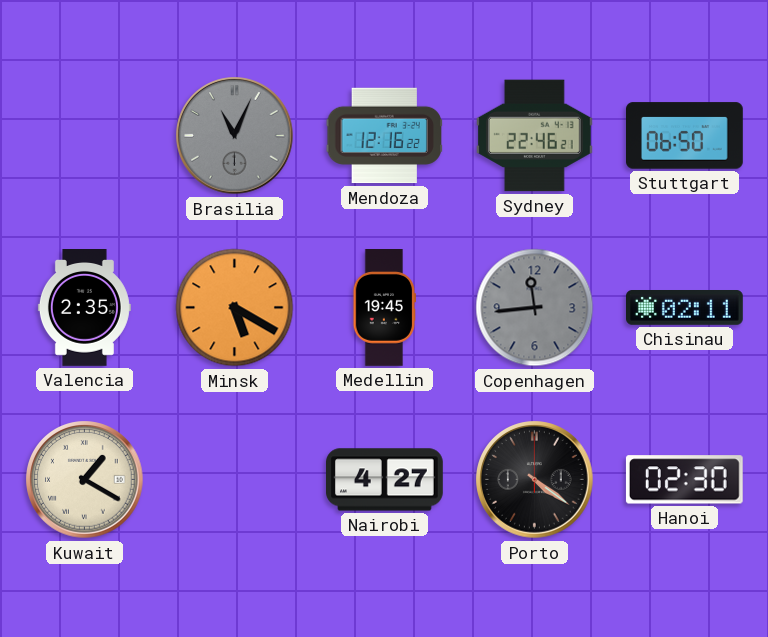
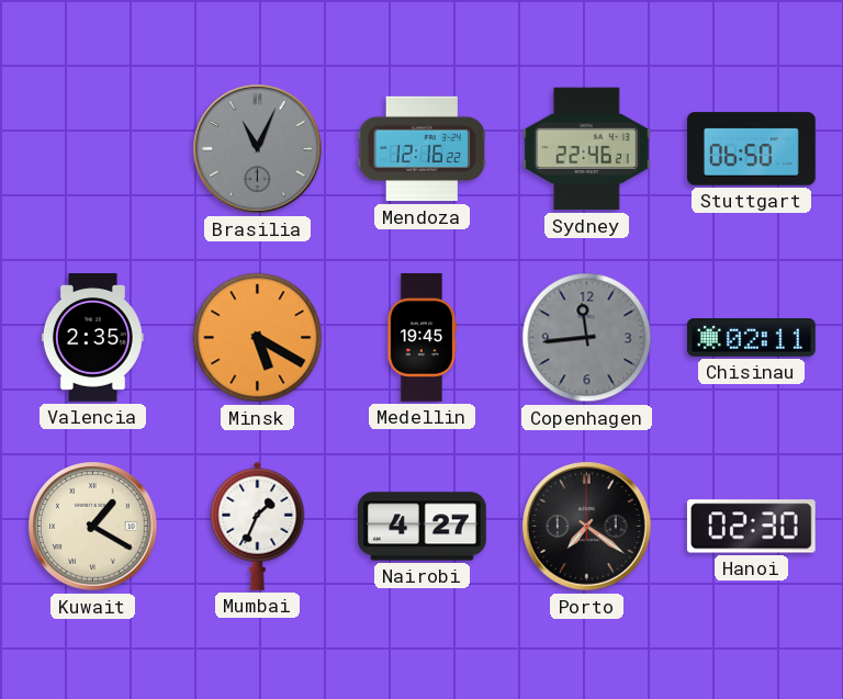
Mumbai: none -> 1:34
Porto: 4:21 -> 7:21
